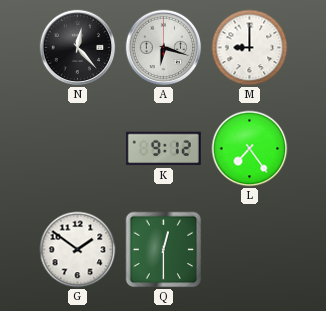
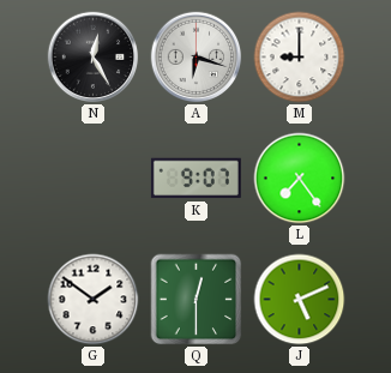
N: 12:23 -> 12:25
K: 9:12 -> 9:07
J: none -> 5:11
